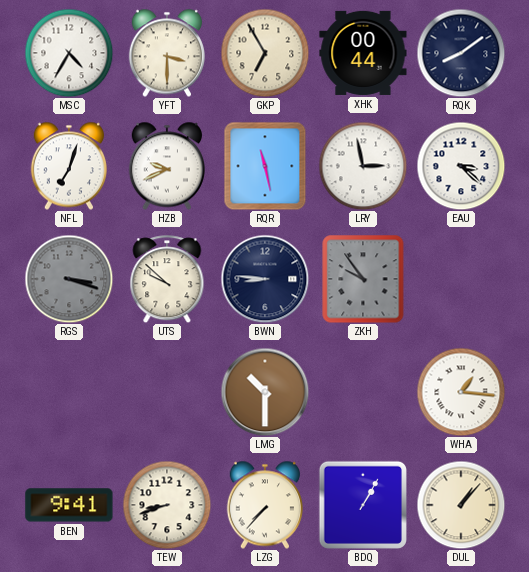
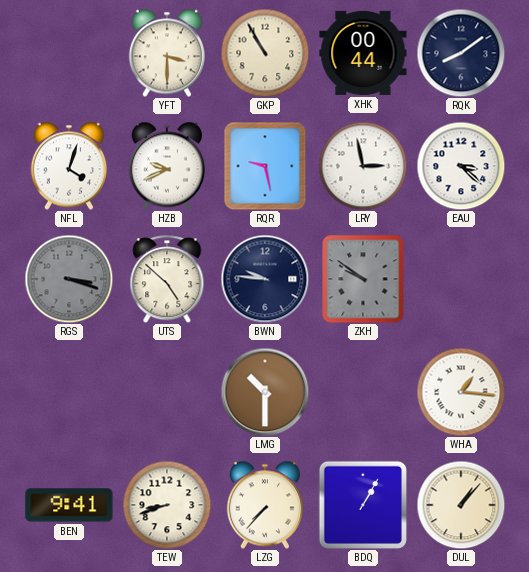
MSC: 4:35 -> none
GKP: 6:55 -> 10:55
NFL: 7:03 -> 4:03
RQR: 11:28 -> 9:28
UTS: 9:52 -> 4:52
BWN: 8:46 -> 9:46
ZKH: 9:54 -> 9:51
